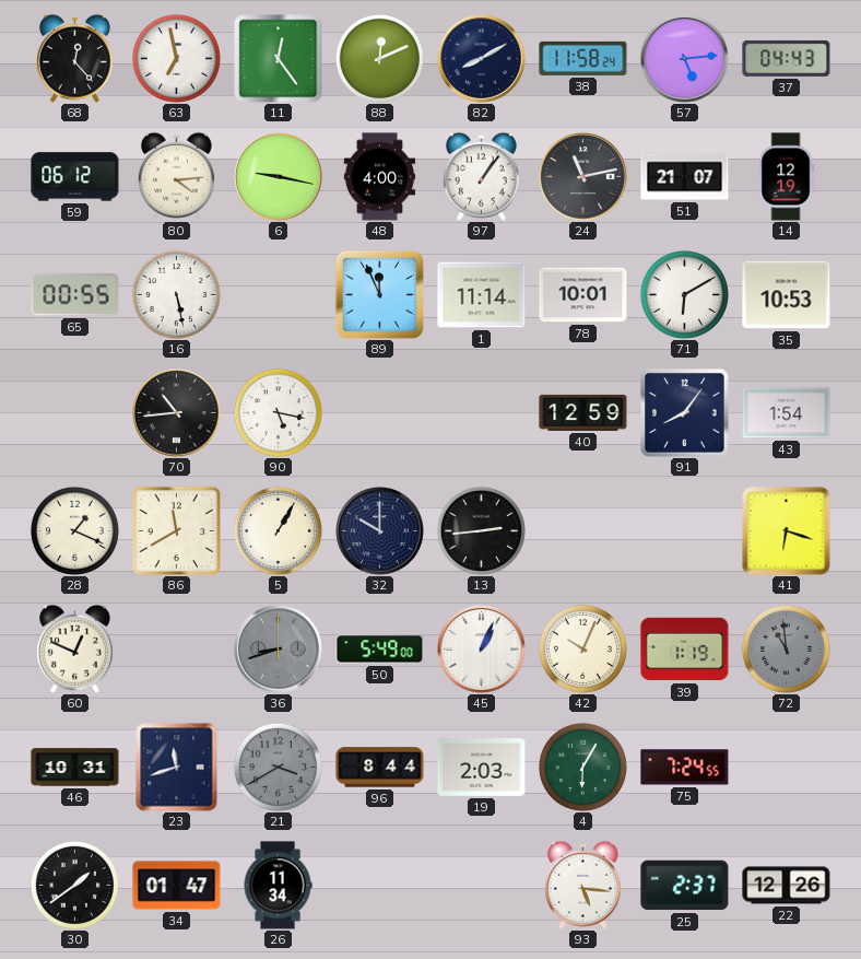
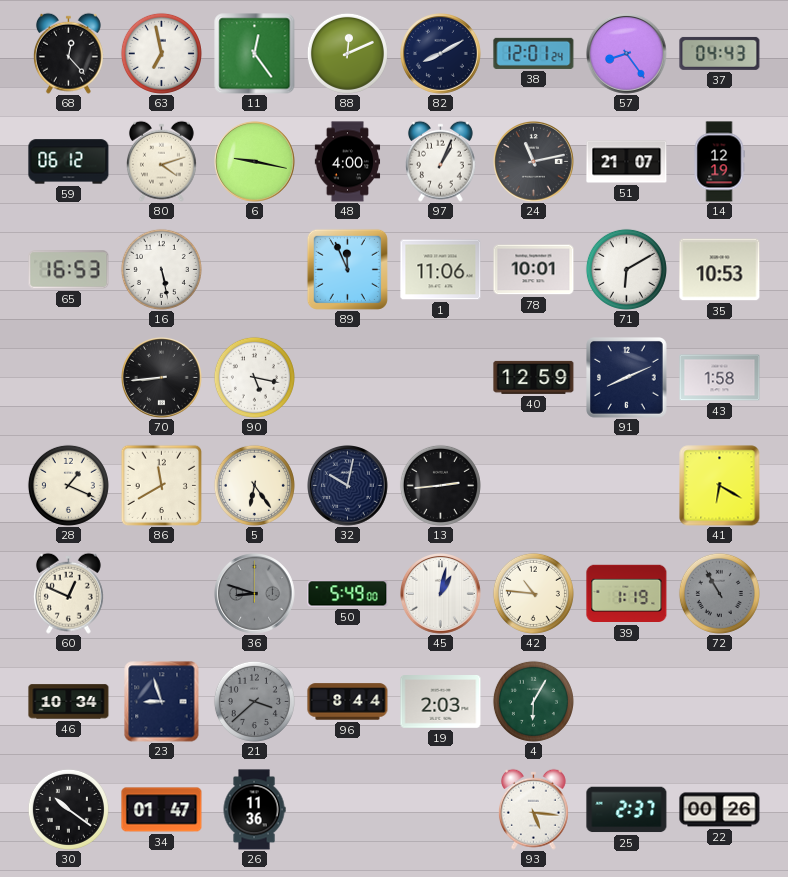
38: 11:58 -> 12:01
57: 5:14 -> 8:24
80: 4:14 -> 4:12
97: 1:06 -> 1:04
65: 00:55 -> 16:53
1: 11:14 -> 11:06
70: 10:44 -> 8:44
91: 8:06 -> 8:11
43: 1:54 -> 1:58
5: 1:05 -> 6:24
32: 10:00 -> 10:02
41: 6:18 -> 6:20
36: 8:42 -> 8:48
45: 1:04 -> 1:02
42: 10:04 -> 10:46
72: 10:59 -> 10:55
46: 10:31 -> 10:34
23: 11:42 -> 8:57
21: 3:40 -> 3:38
75: 7:24 -> none
30: 1:39 -> 10:21
26: 11:34 -> 11:36
22: 12:26 -> 00:26
